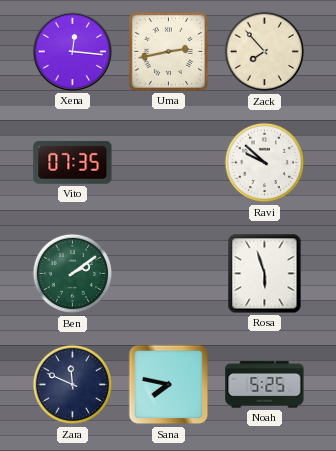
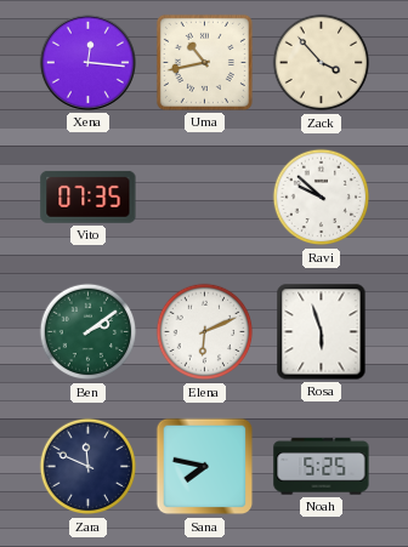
Uma: 2:43 -> 10:43
Zack: 7:53 -> 3:53
Elena: none -> 6:11
